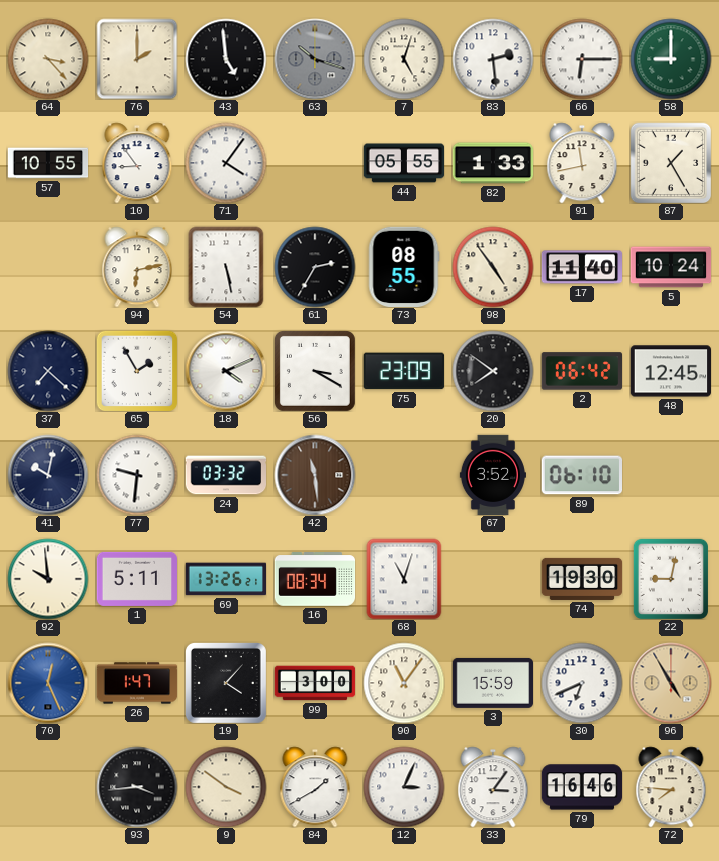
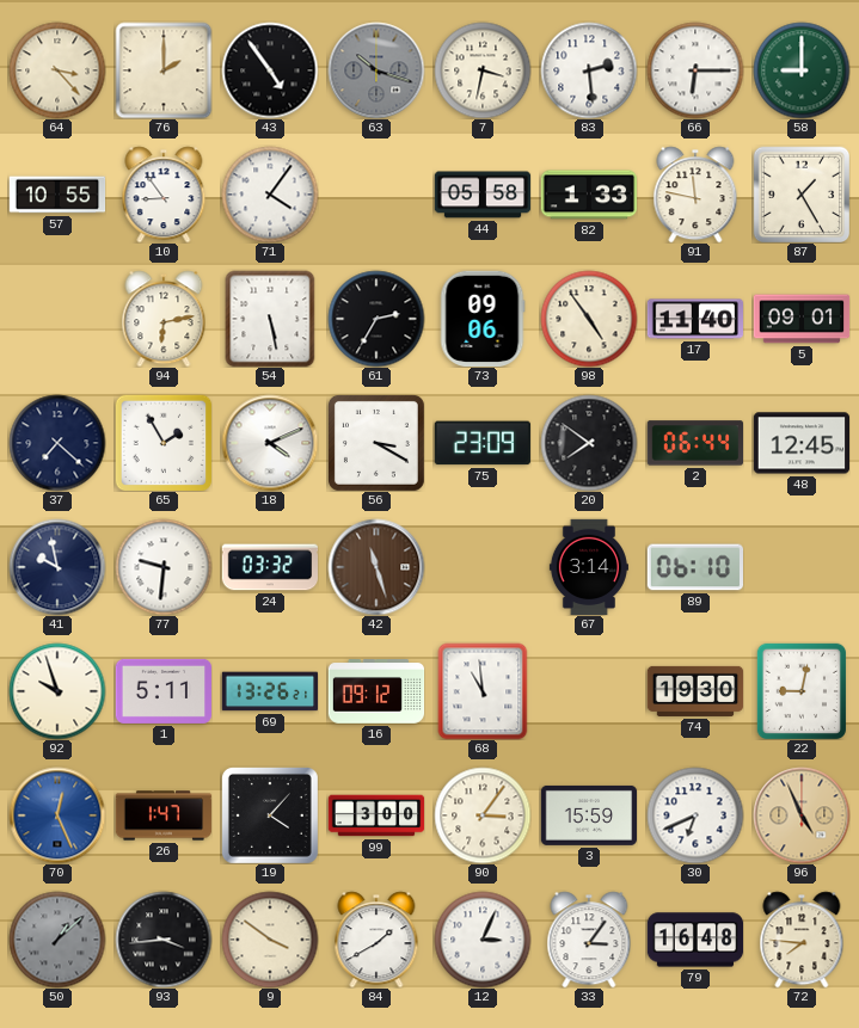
43: 4:59 -> 4:54
7: 5:03 -> 3:32
44: 05:55 -> 05:58
91: 11:43 -> 11:47
73: 08:55 -> 09:06
5: 10:24 -> 09:01
2: 06:42 -> 06:44
41: 10:02 -> 9:58
42: 11:29 -> 11:27
67: 3:52 -> 3:14
92: 9:59 -> 9:57
16: 08:34 -> 09:12
68: 11:03 -> 10:59
90: 11:06 -> 3:06
96: 4:55 -> 4:56
50: none -> 1:08
79: 16:46 -> 16:48
